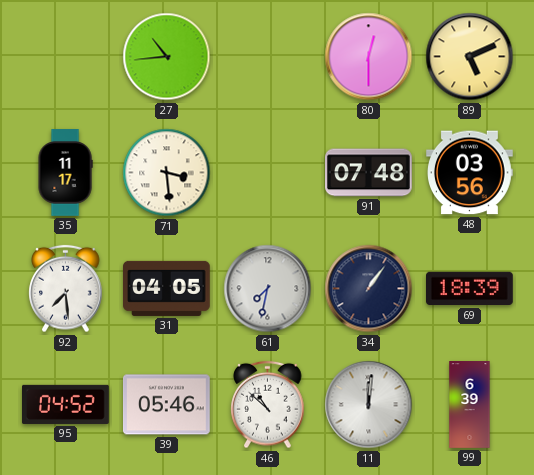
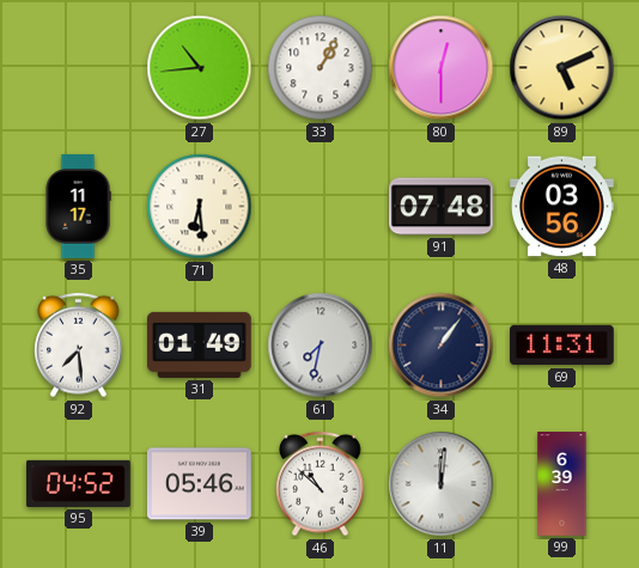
33: none -> 1:05
71: 3:29 -> 6:29
31: 04:05 -> 01:49
69: 18:39 -> 11:31
